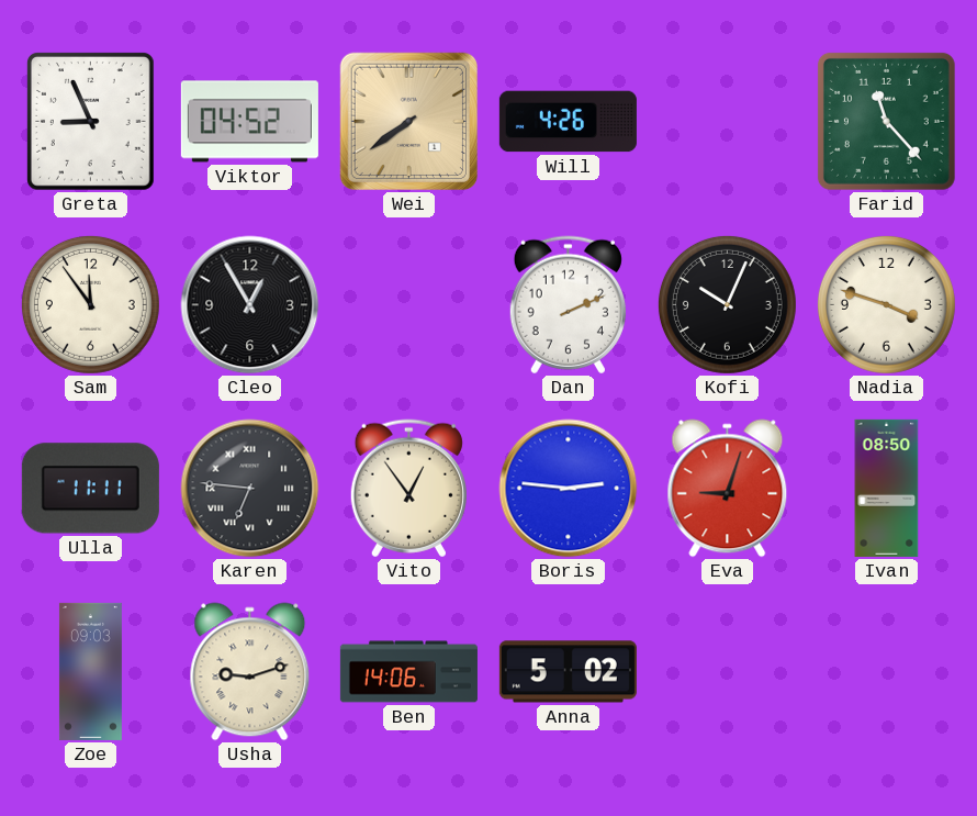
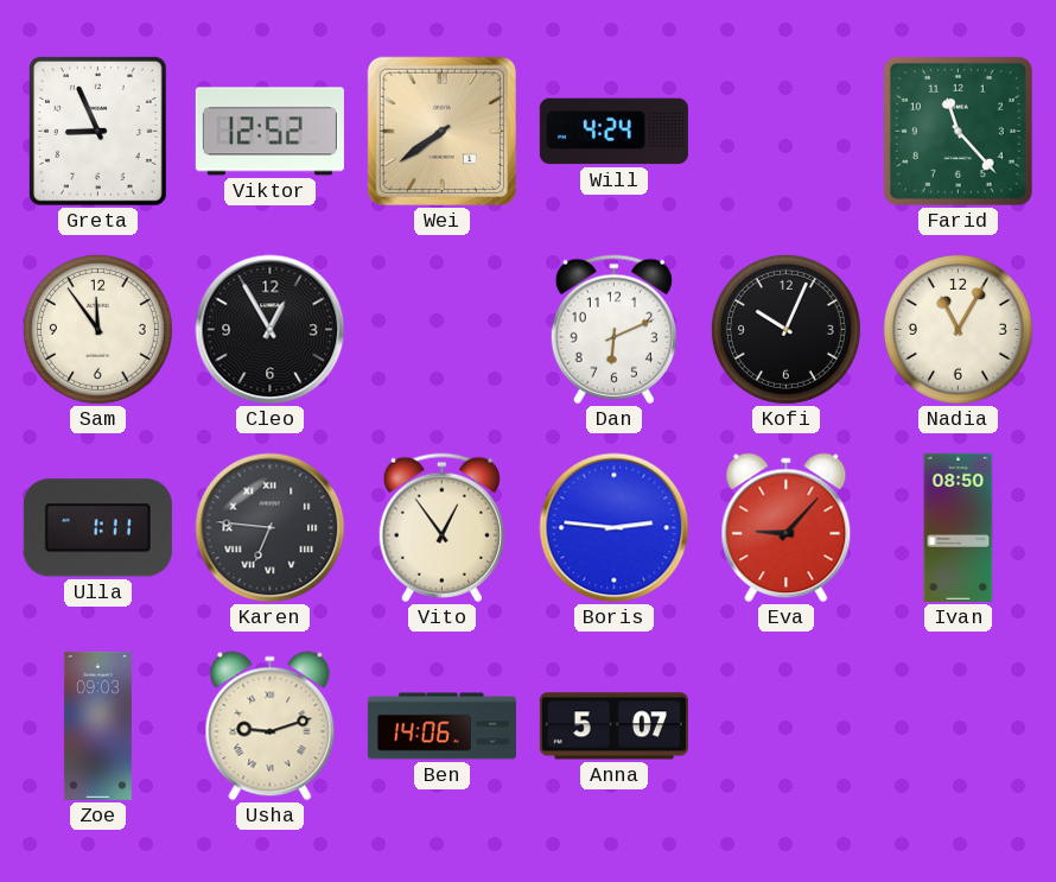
Viktor: 04:52 -> 12:52
Will: 4:26 -> 4:24
Dan: 2:11 -> 6:11
Nadia: 3:48 -> 11:05
Ulla: 11:11 -> 1:11
Eva: 9:03 -> 9:07
Anna: 5:02 -> 5:07
